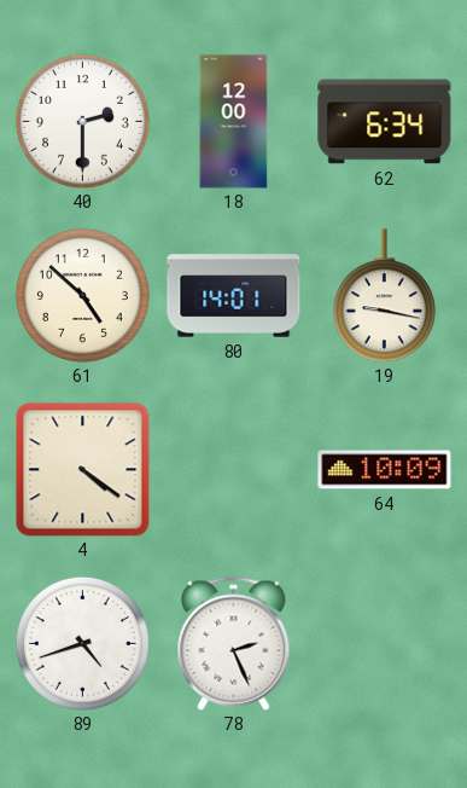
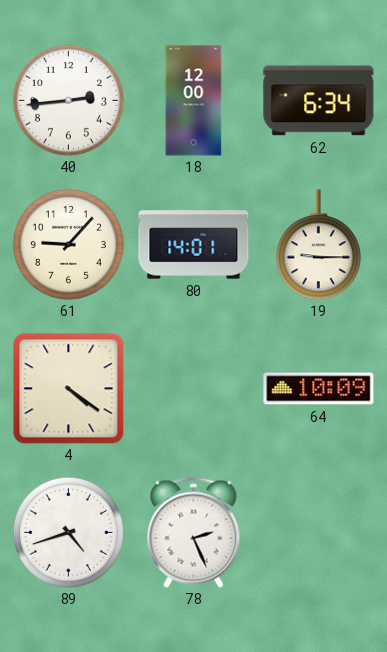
40: 2:30 -> 2:44
61: 4:52 -> 9:07
19: 9:17 -> 9:15
